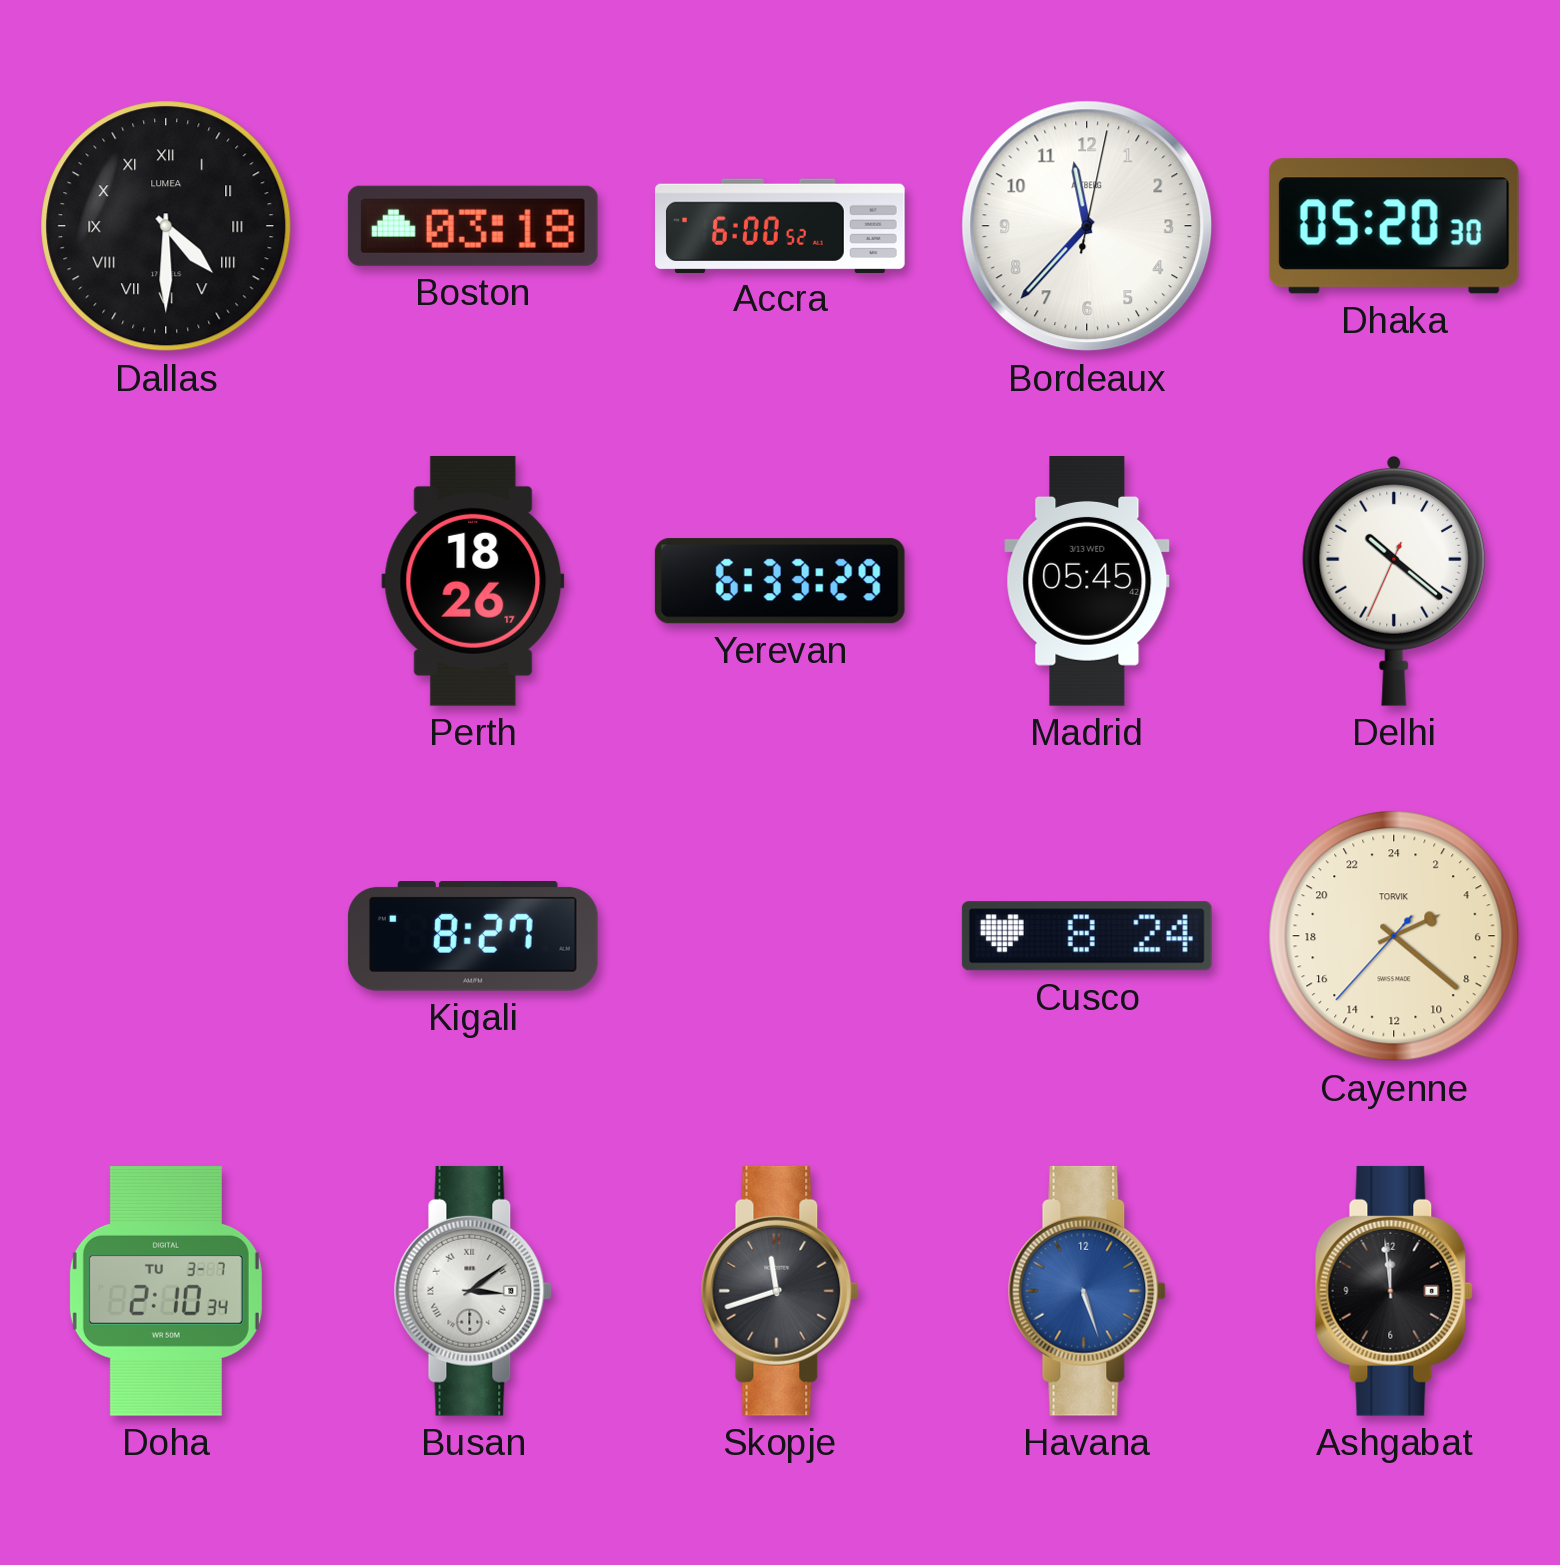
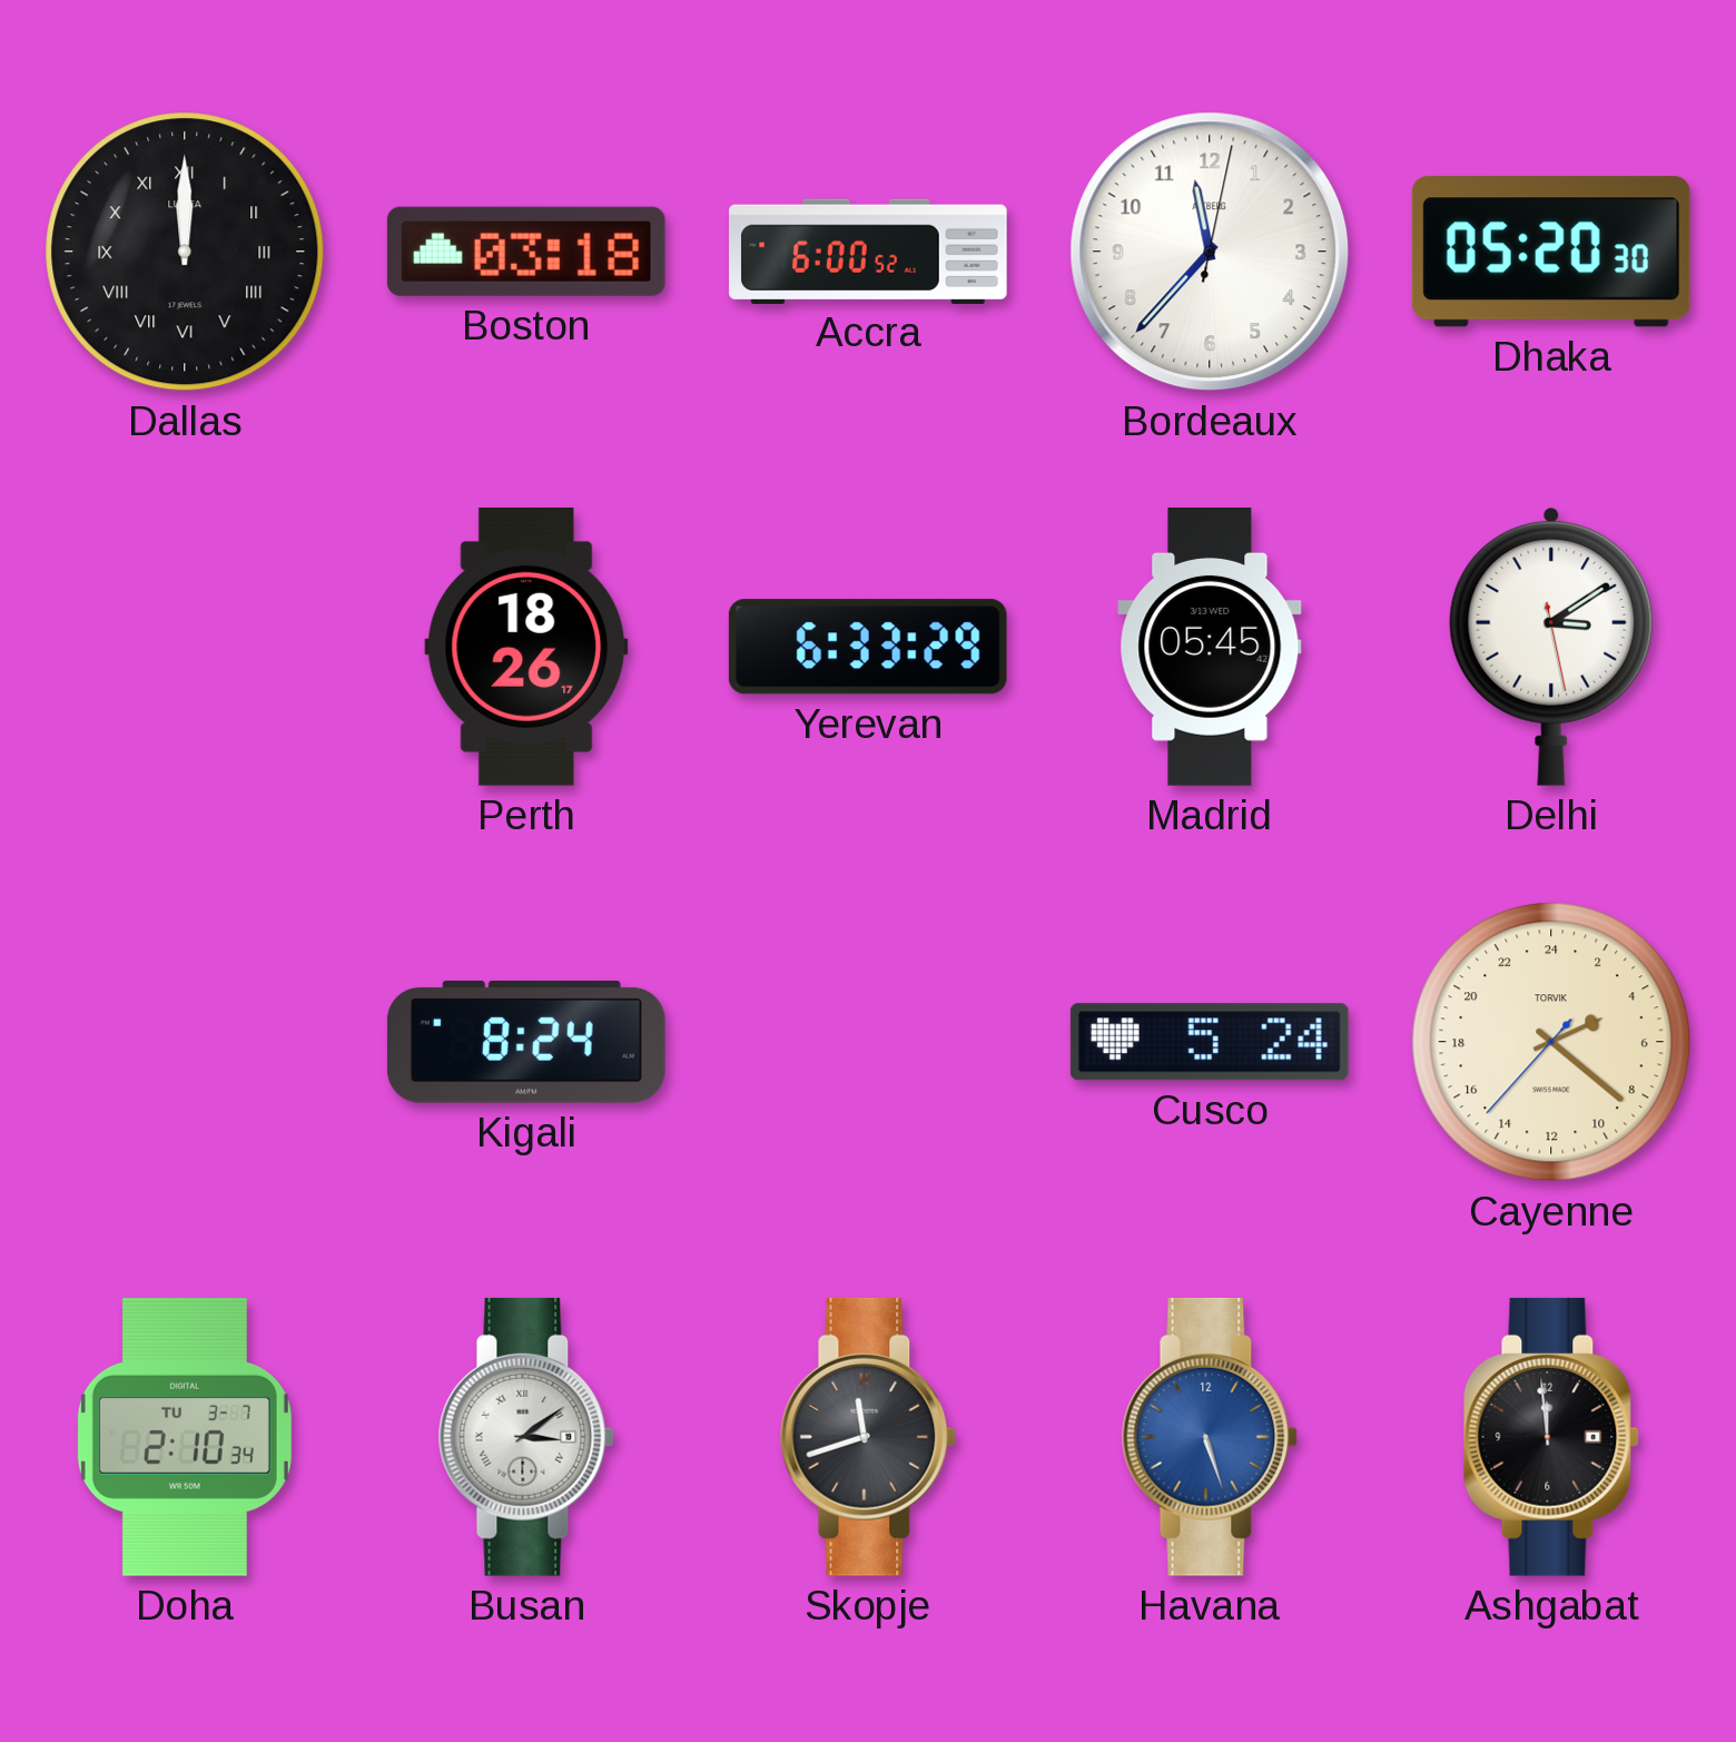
Dallas: 4:30 -> 12:00
Delhi: 10:21 -> 3:09
Kigali: 8:27 -> 8:24
Cusco: 8:24 -> 5:24
